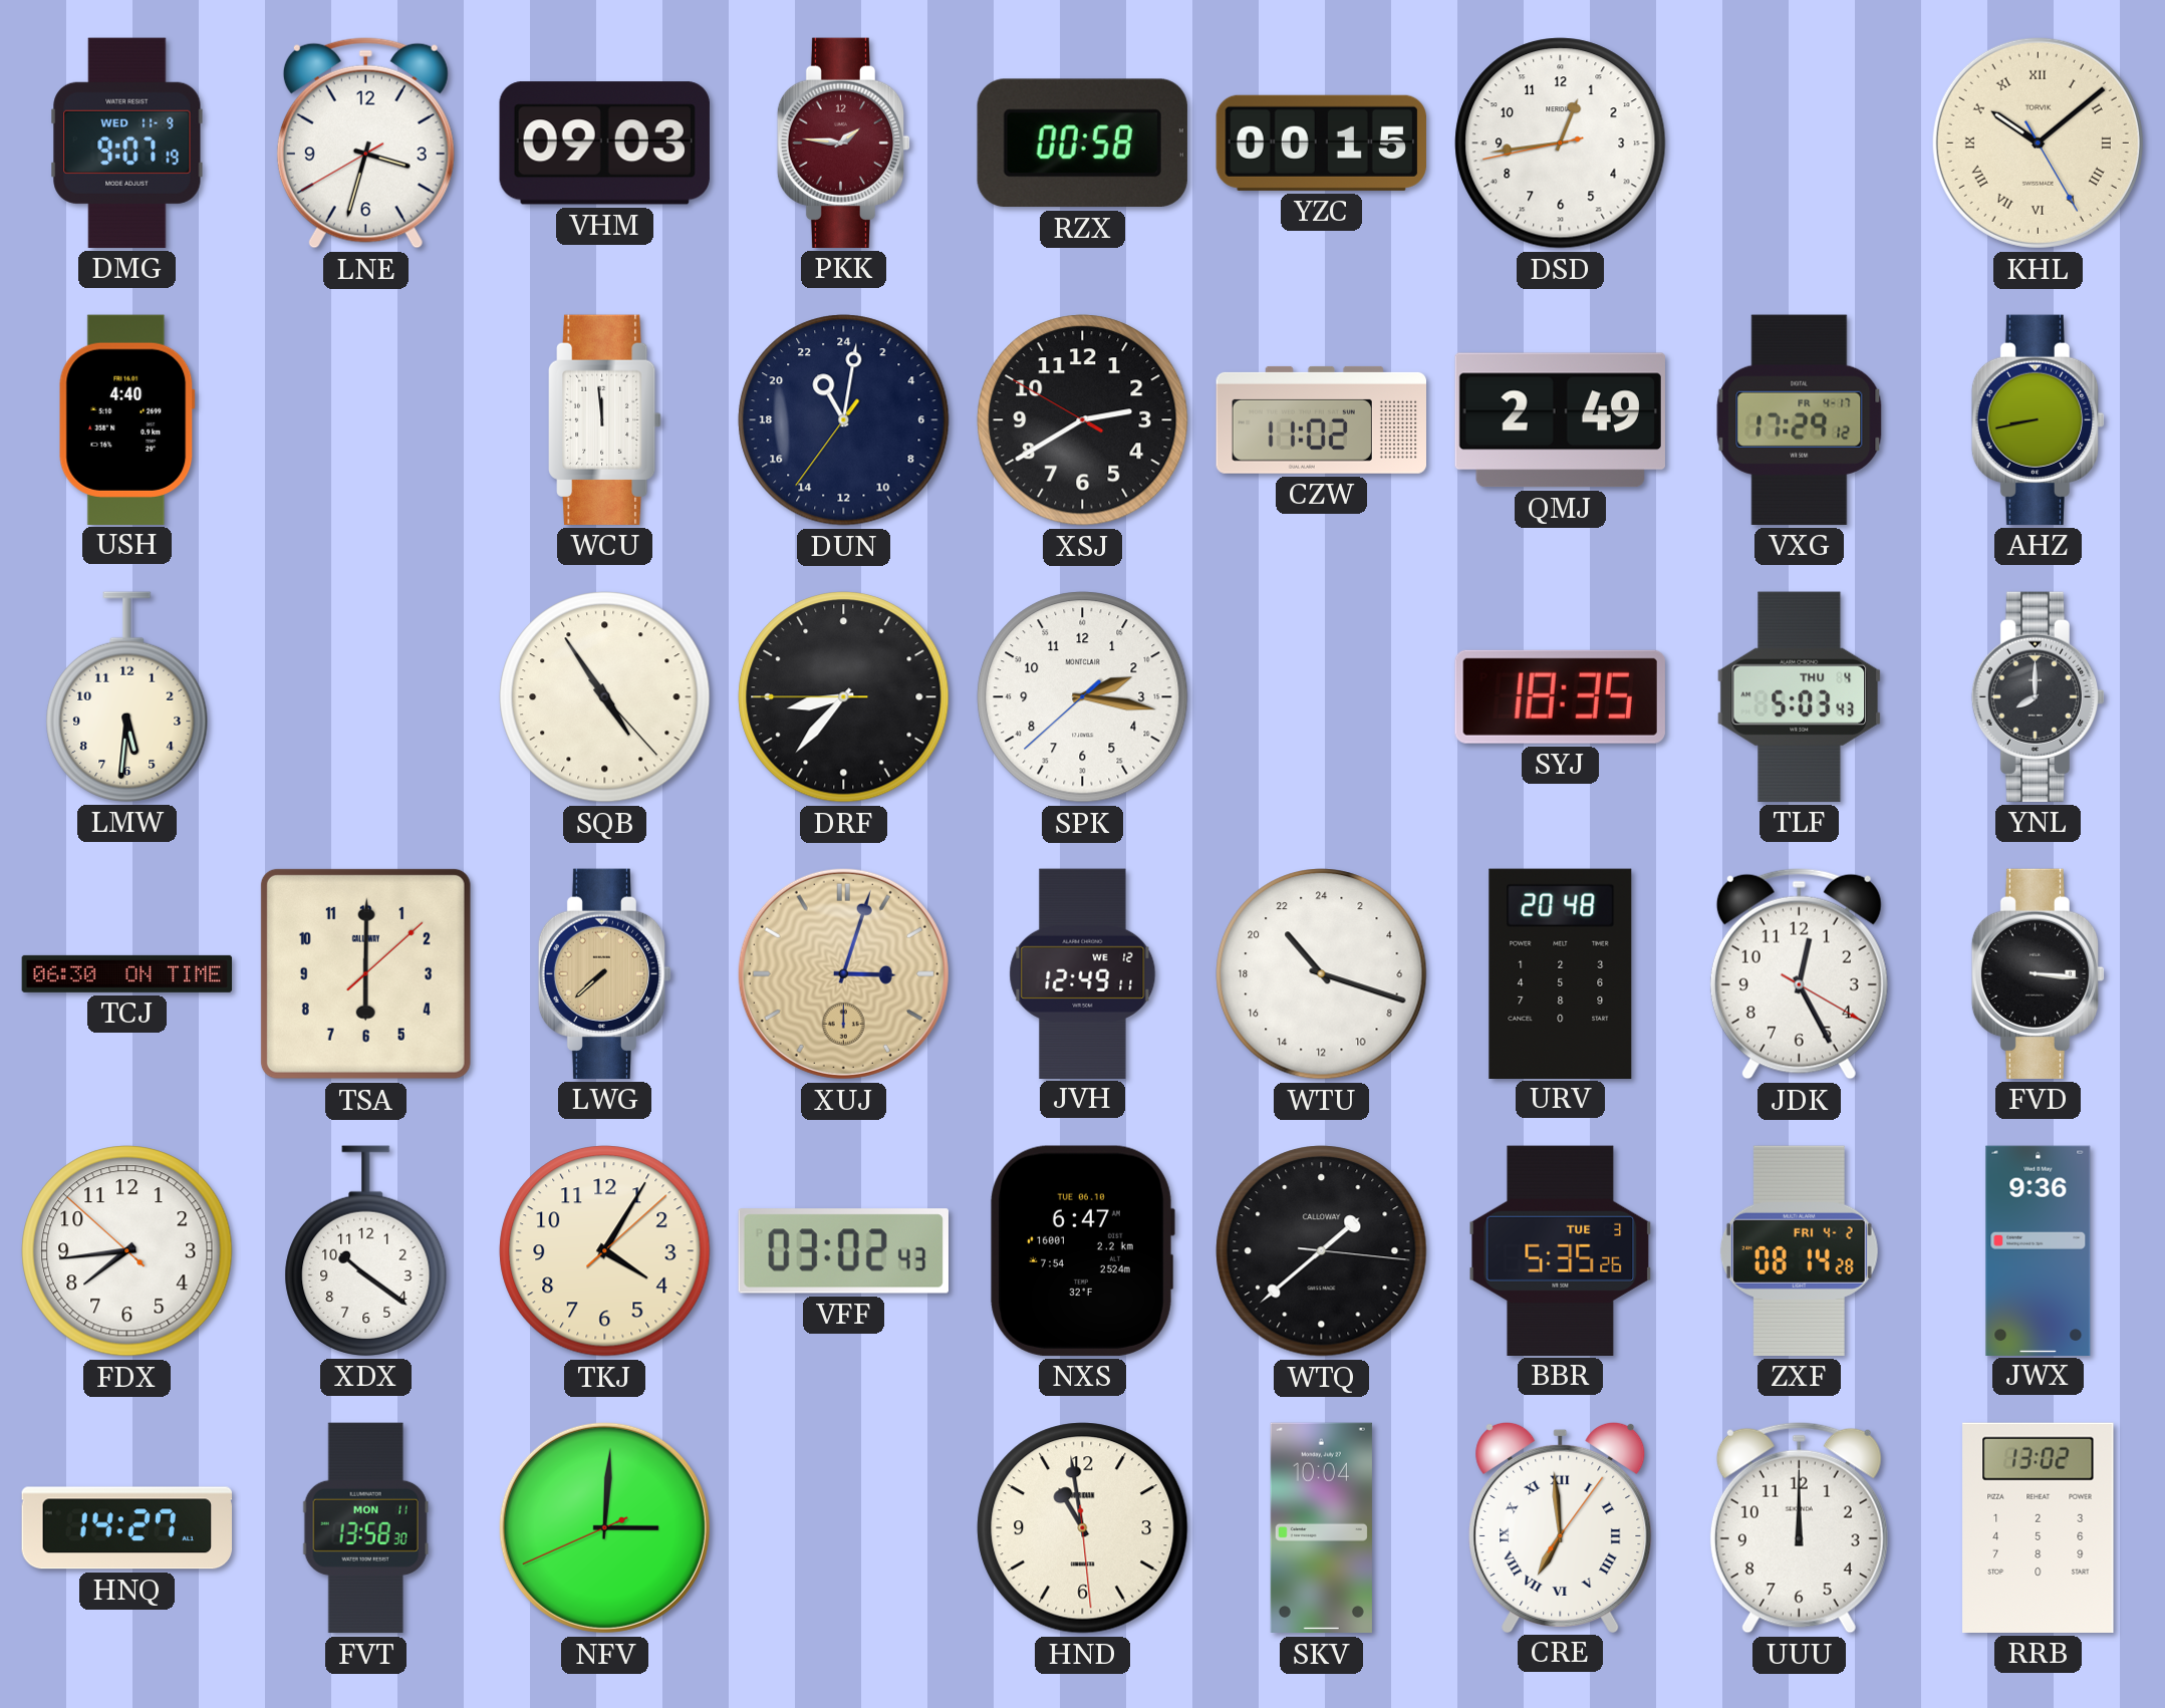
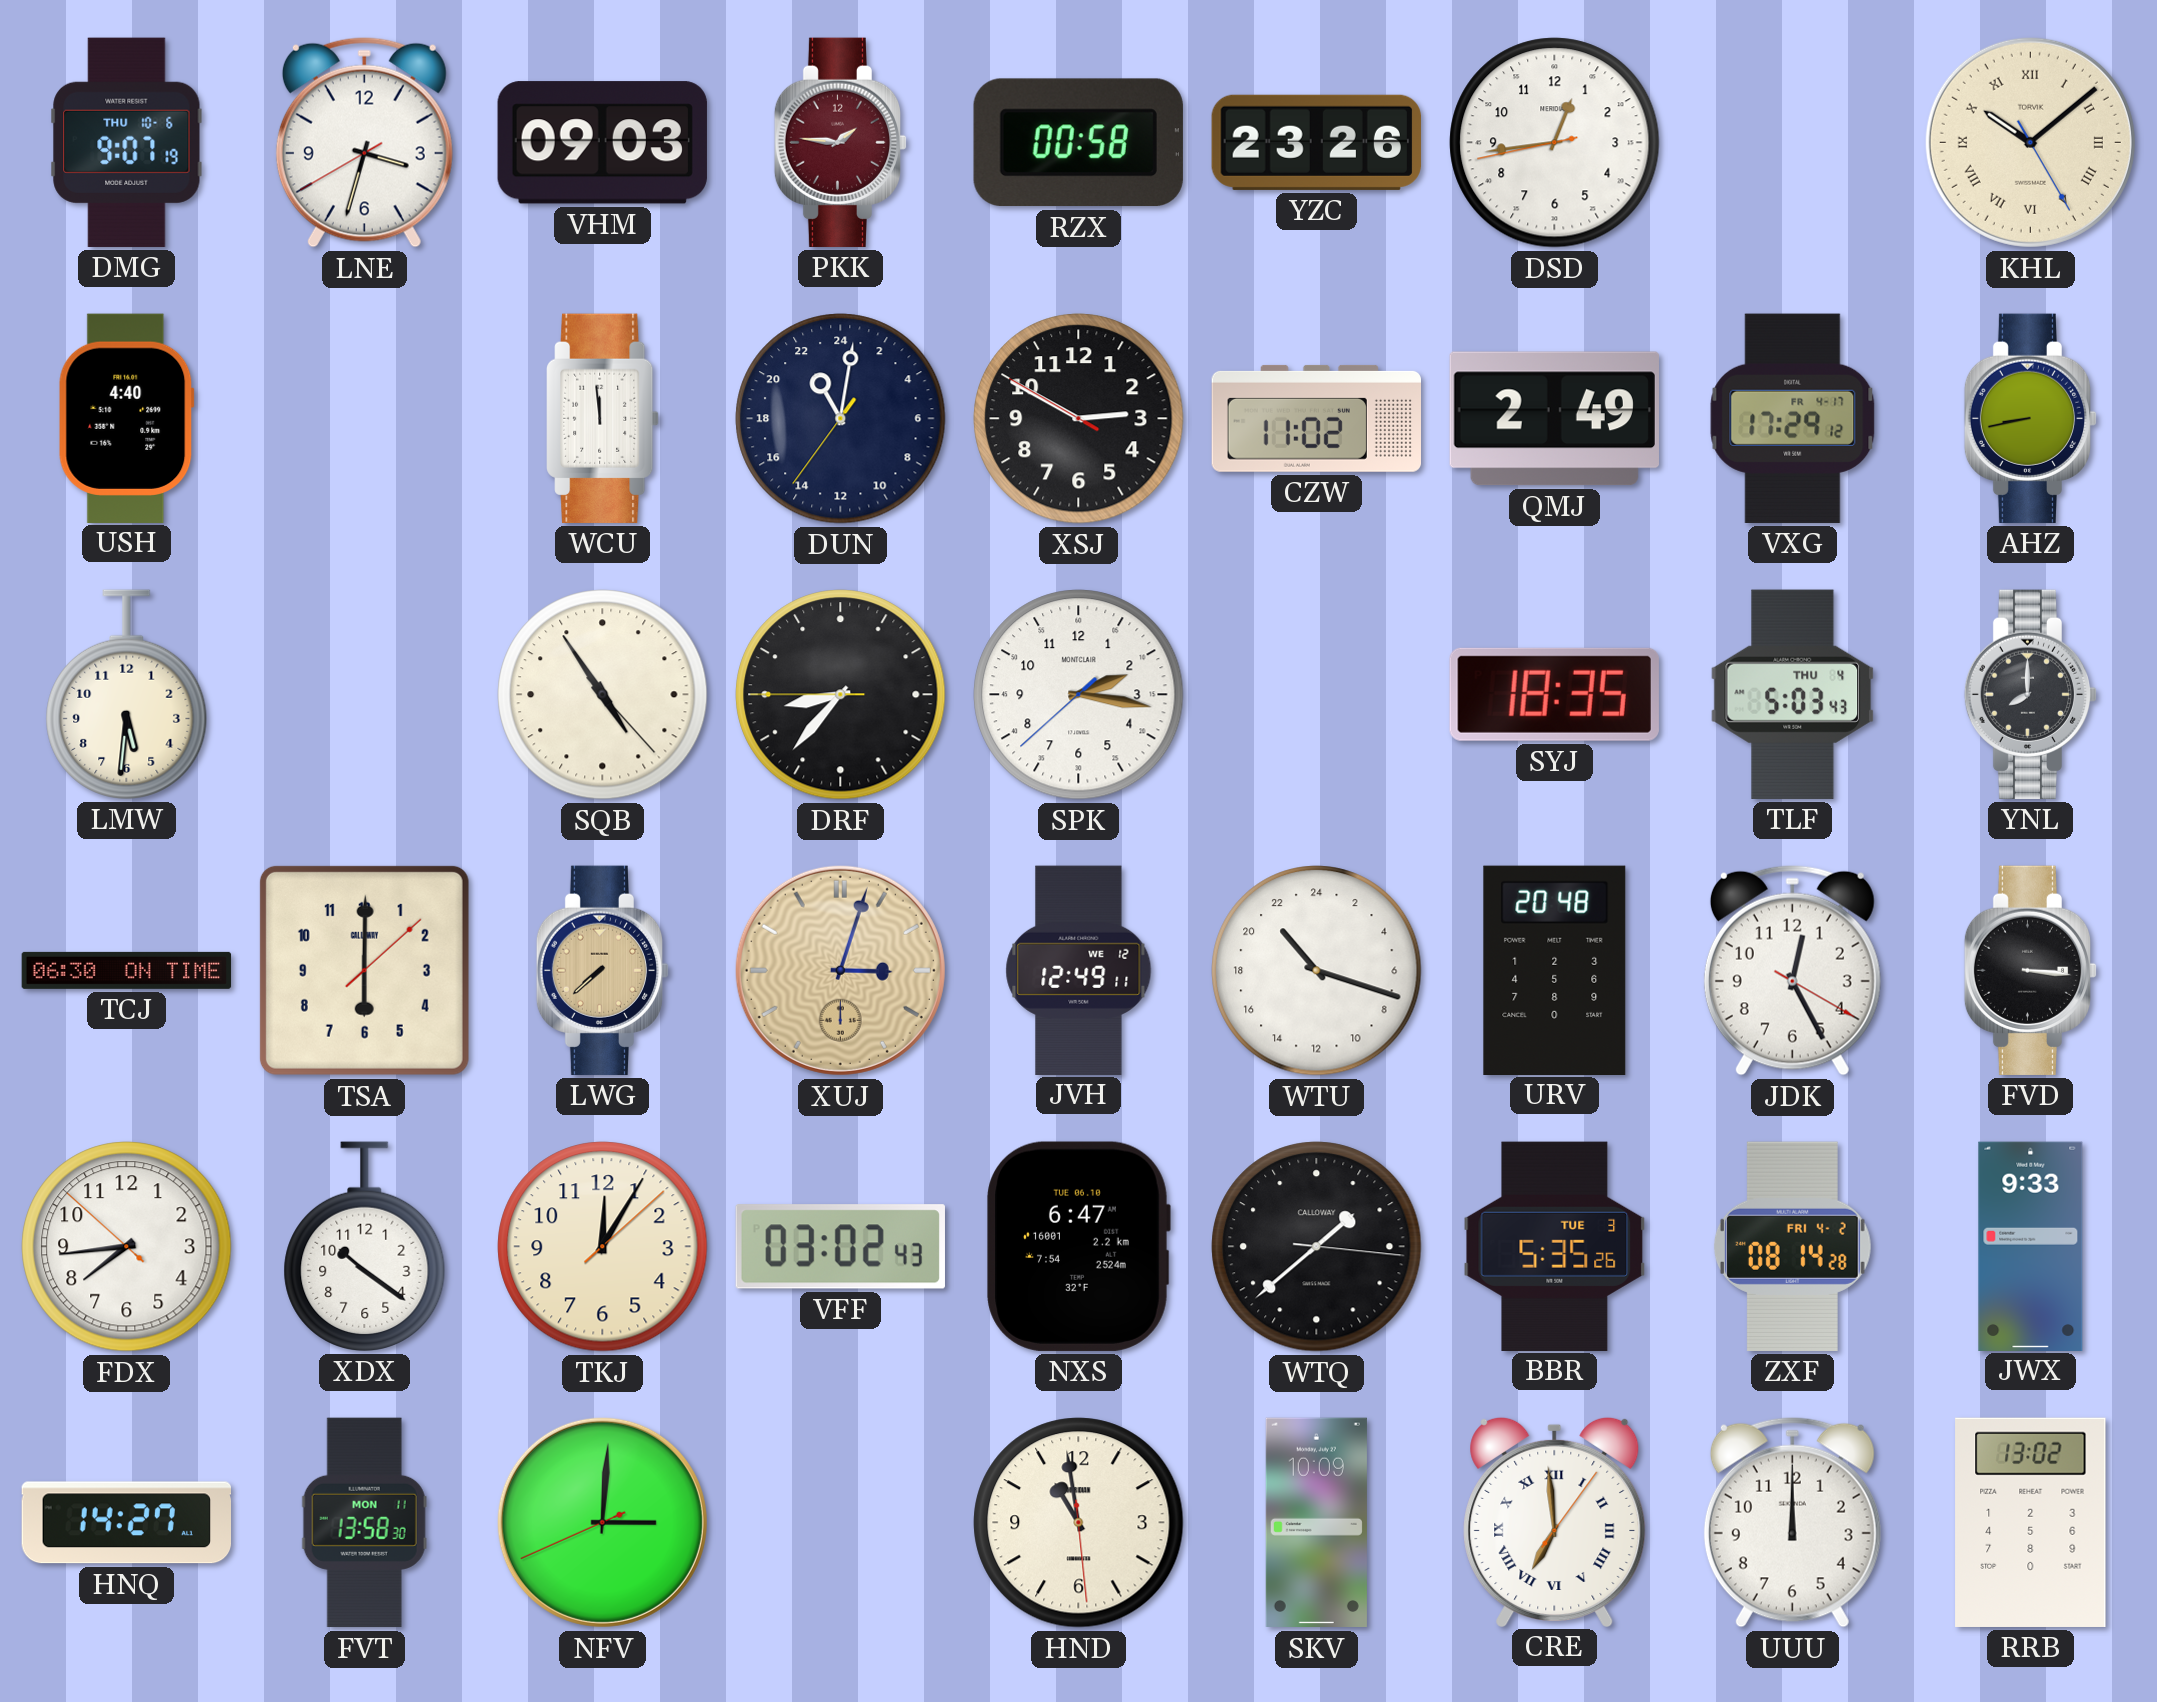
DMG date: WED 11-9 -> THU 10-6
YZC: 00:15 -> 23:26
XSJ: 2:39 -> 2:49
TKJ: 4:05 -> 12:05
JWX: 9:36 -> 9:33
SKV: 10:04 -> 10:09
